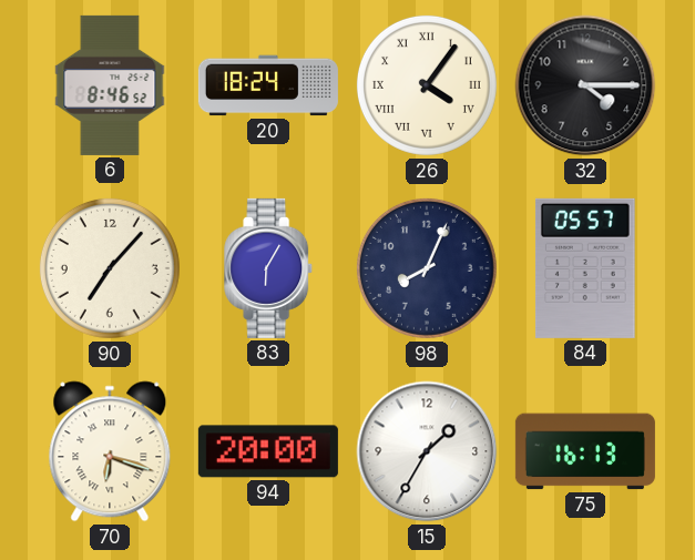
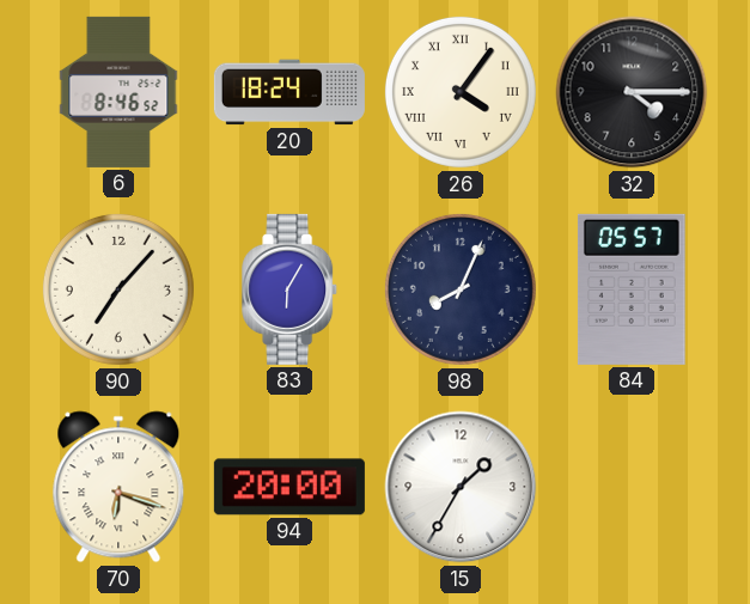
75: 16:13 -> none
